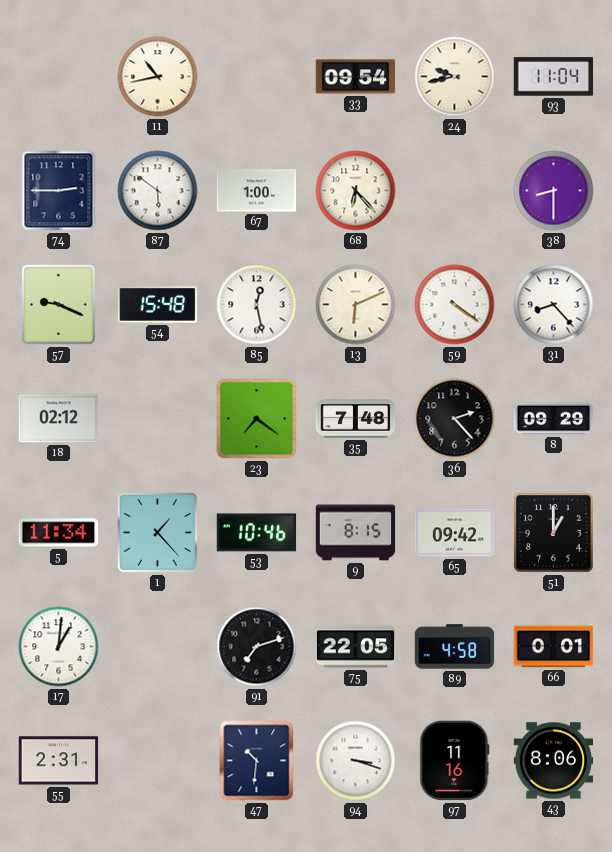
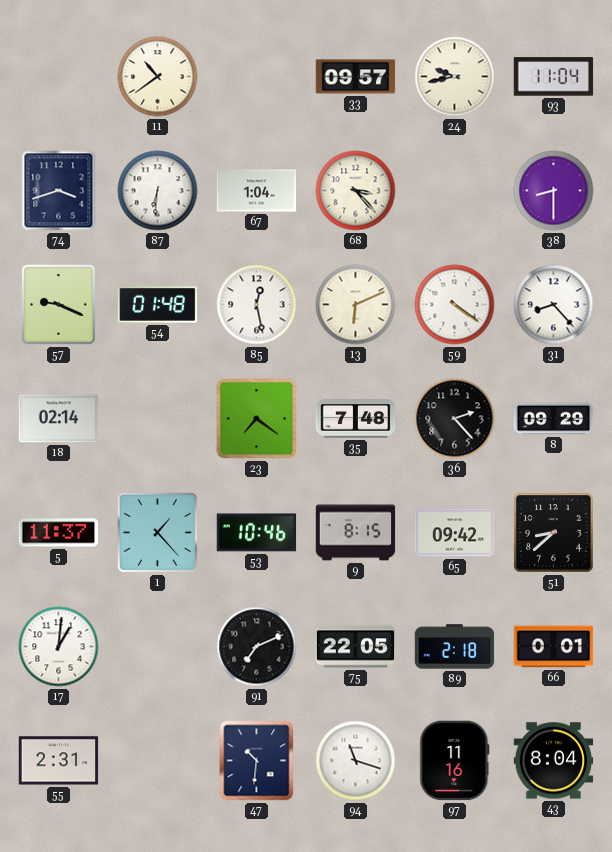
11: 10:43 -> 10:39
33: 09:54 -> 09:57
74: 2:45 -> 3:42
87: 5:51 -> 6:31
67: 1:00 -> 1:04
68: 6:23 -> 3:23
54: 15:48 -> 01:48
18: 02:12 -> 02:14
5: 11:34 -> 11:37
51: 1:00 -> 8:38
91: 7:12 -> 7:11
89: 4:58 -> 2:18
94: 3:18 -> 11:18
43: 8:06 -> 8:04
